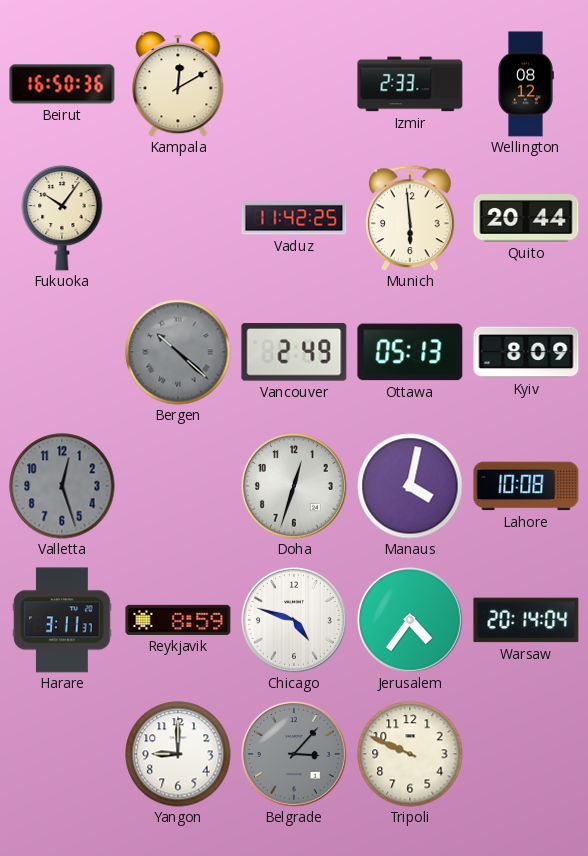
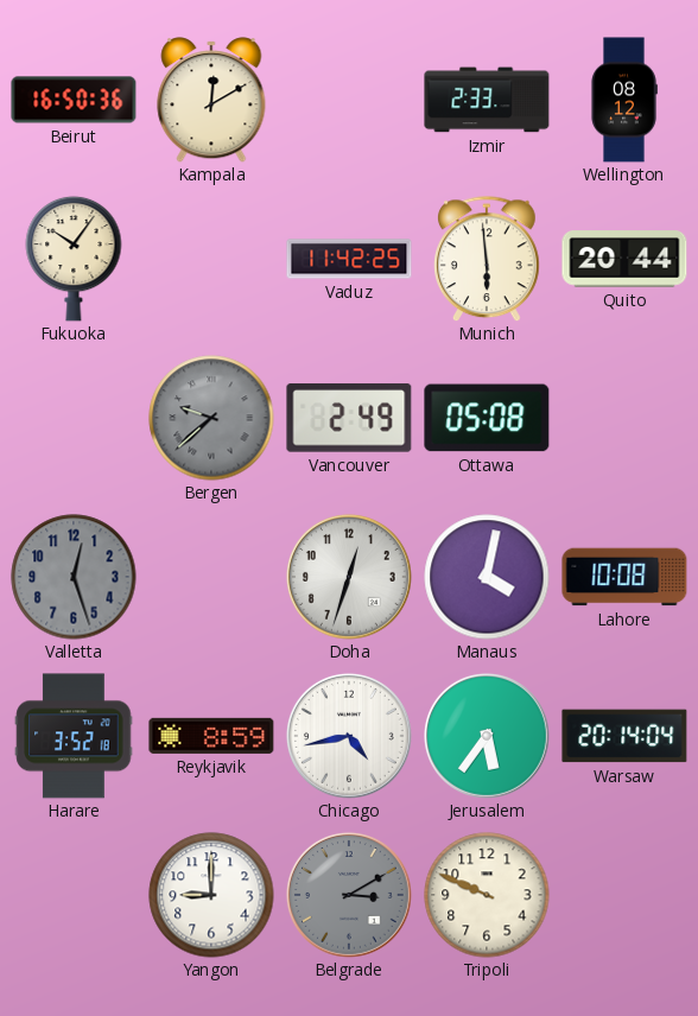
Bergen: 10:22 -> 9:38
Ottawa: 05:13 -> 05:08
Kyiv: 8:09 -> none
Harare: 3:11 -> 3:52
Chicago: 4:48 -> 4:43
Jerusalem: 4:36 -> 5:36
Belgrade: 3:07 -> 3:10
